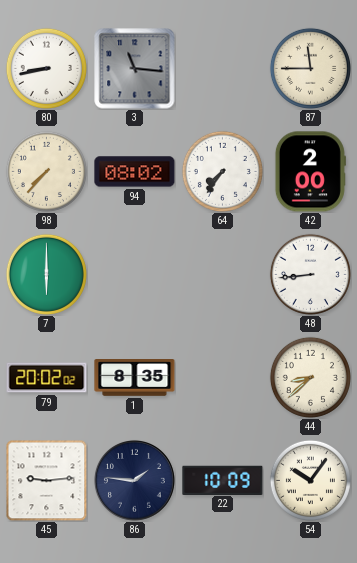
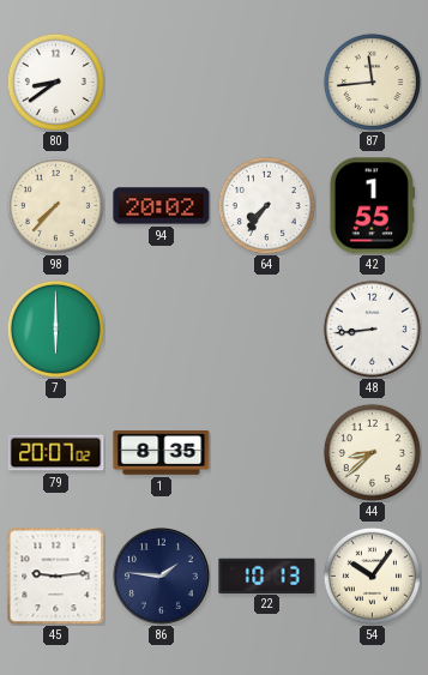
80: 8:43 -> 8:39
3: 11:16 -> none
87: 11:45 -> 11:44
94: 08:02 -> 20:02
42: 2:00 -> 1:55
79: 20:02 -> 20:07
22: 10:09 -> 10:13
